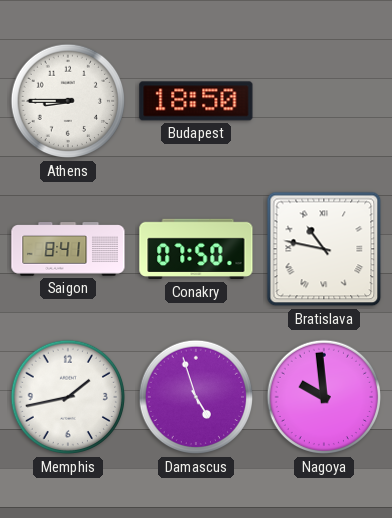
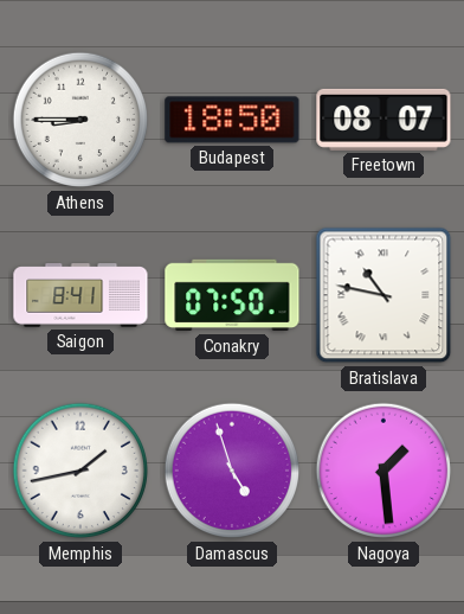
Freetown: none -> 08:07
Nagoya: 9:59 -> 1:29
